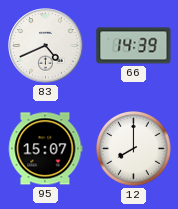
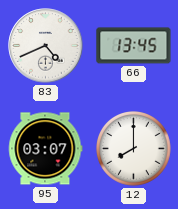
66: 14:39 -> 13:45
95: 15:07 -> 03:07
